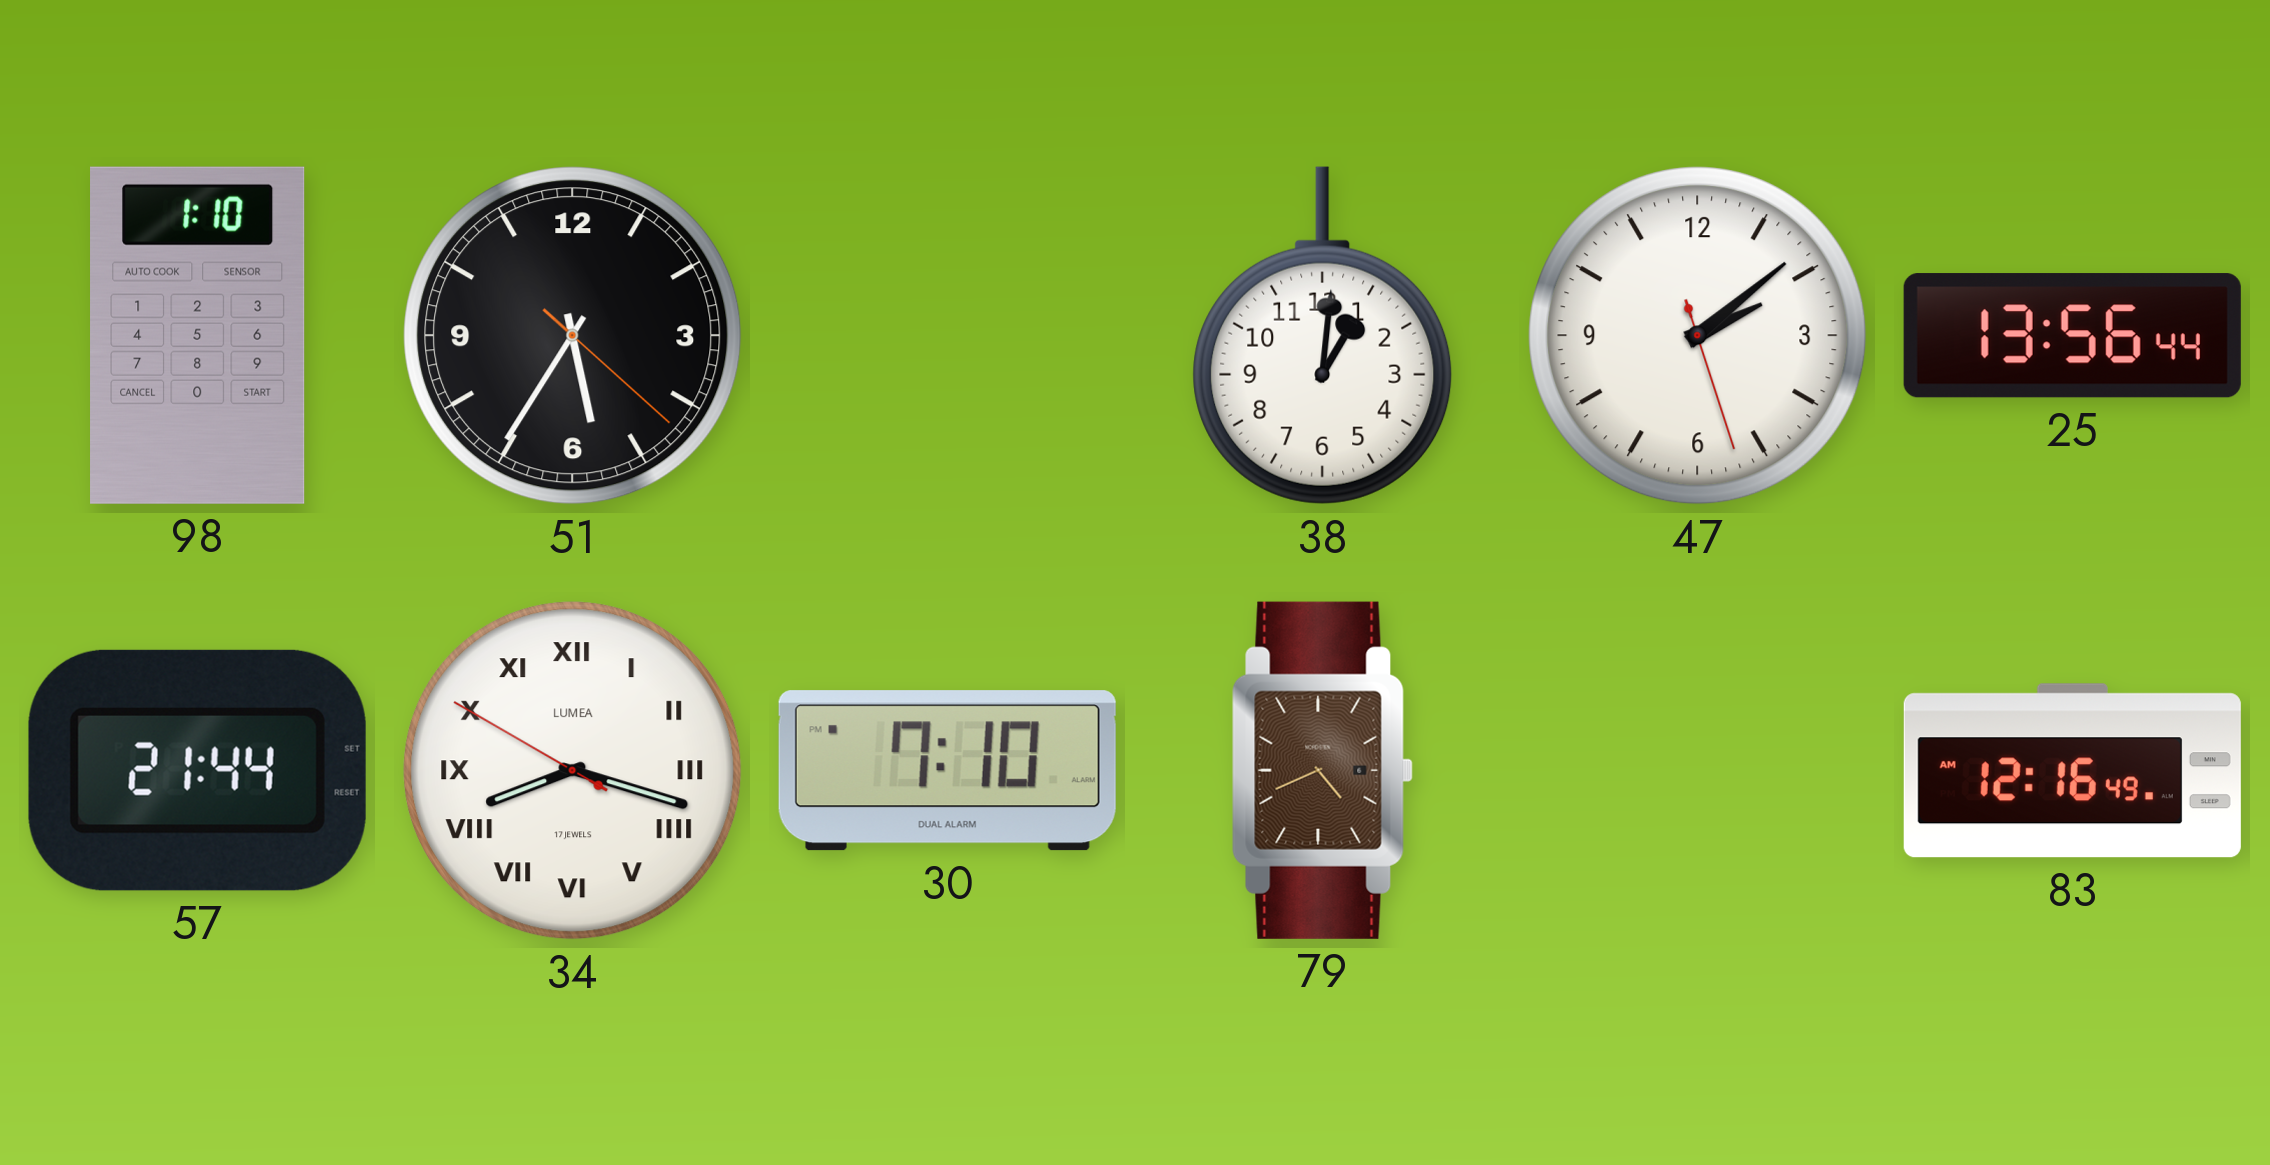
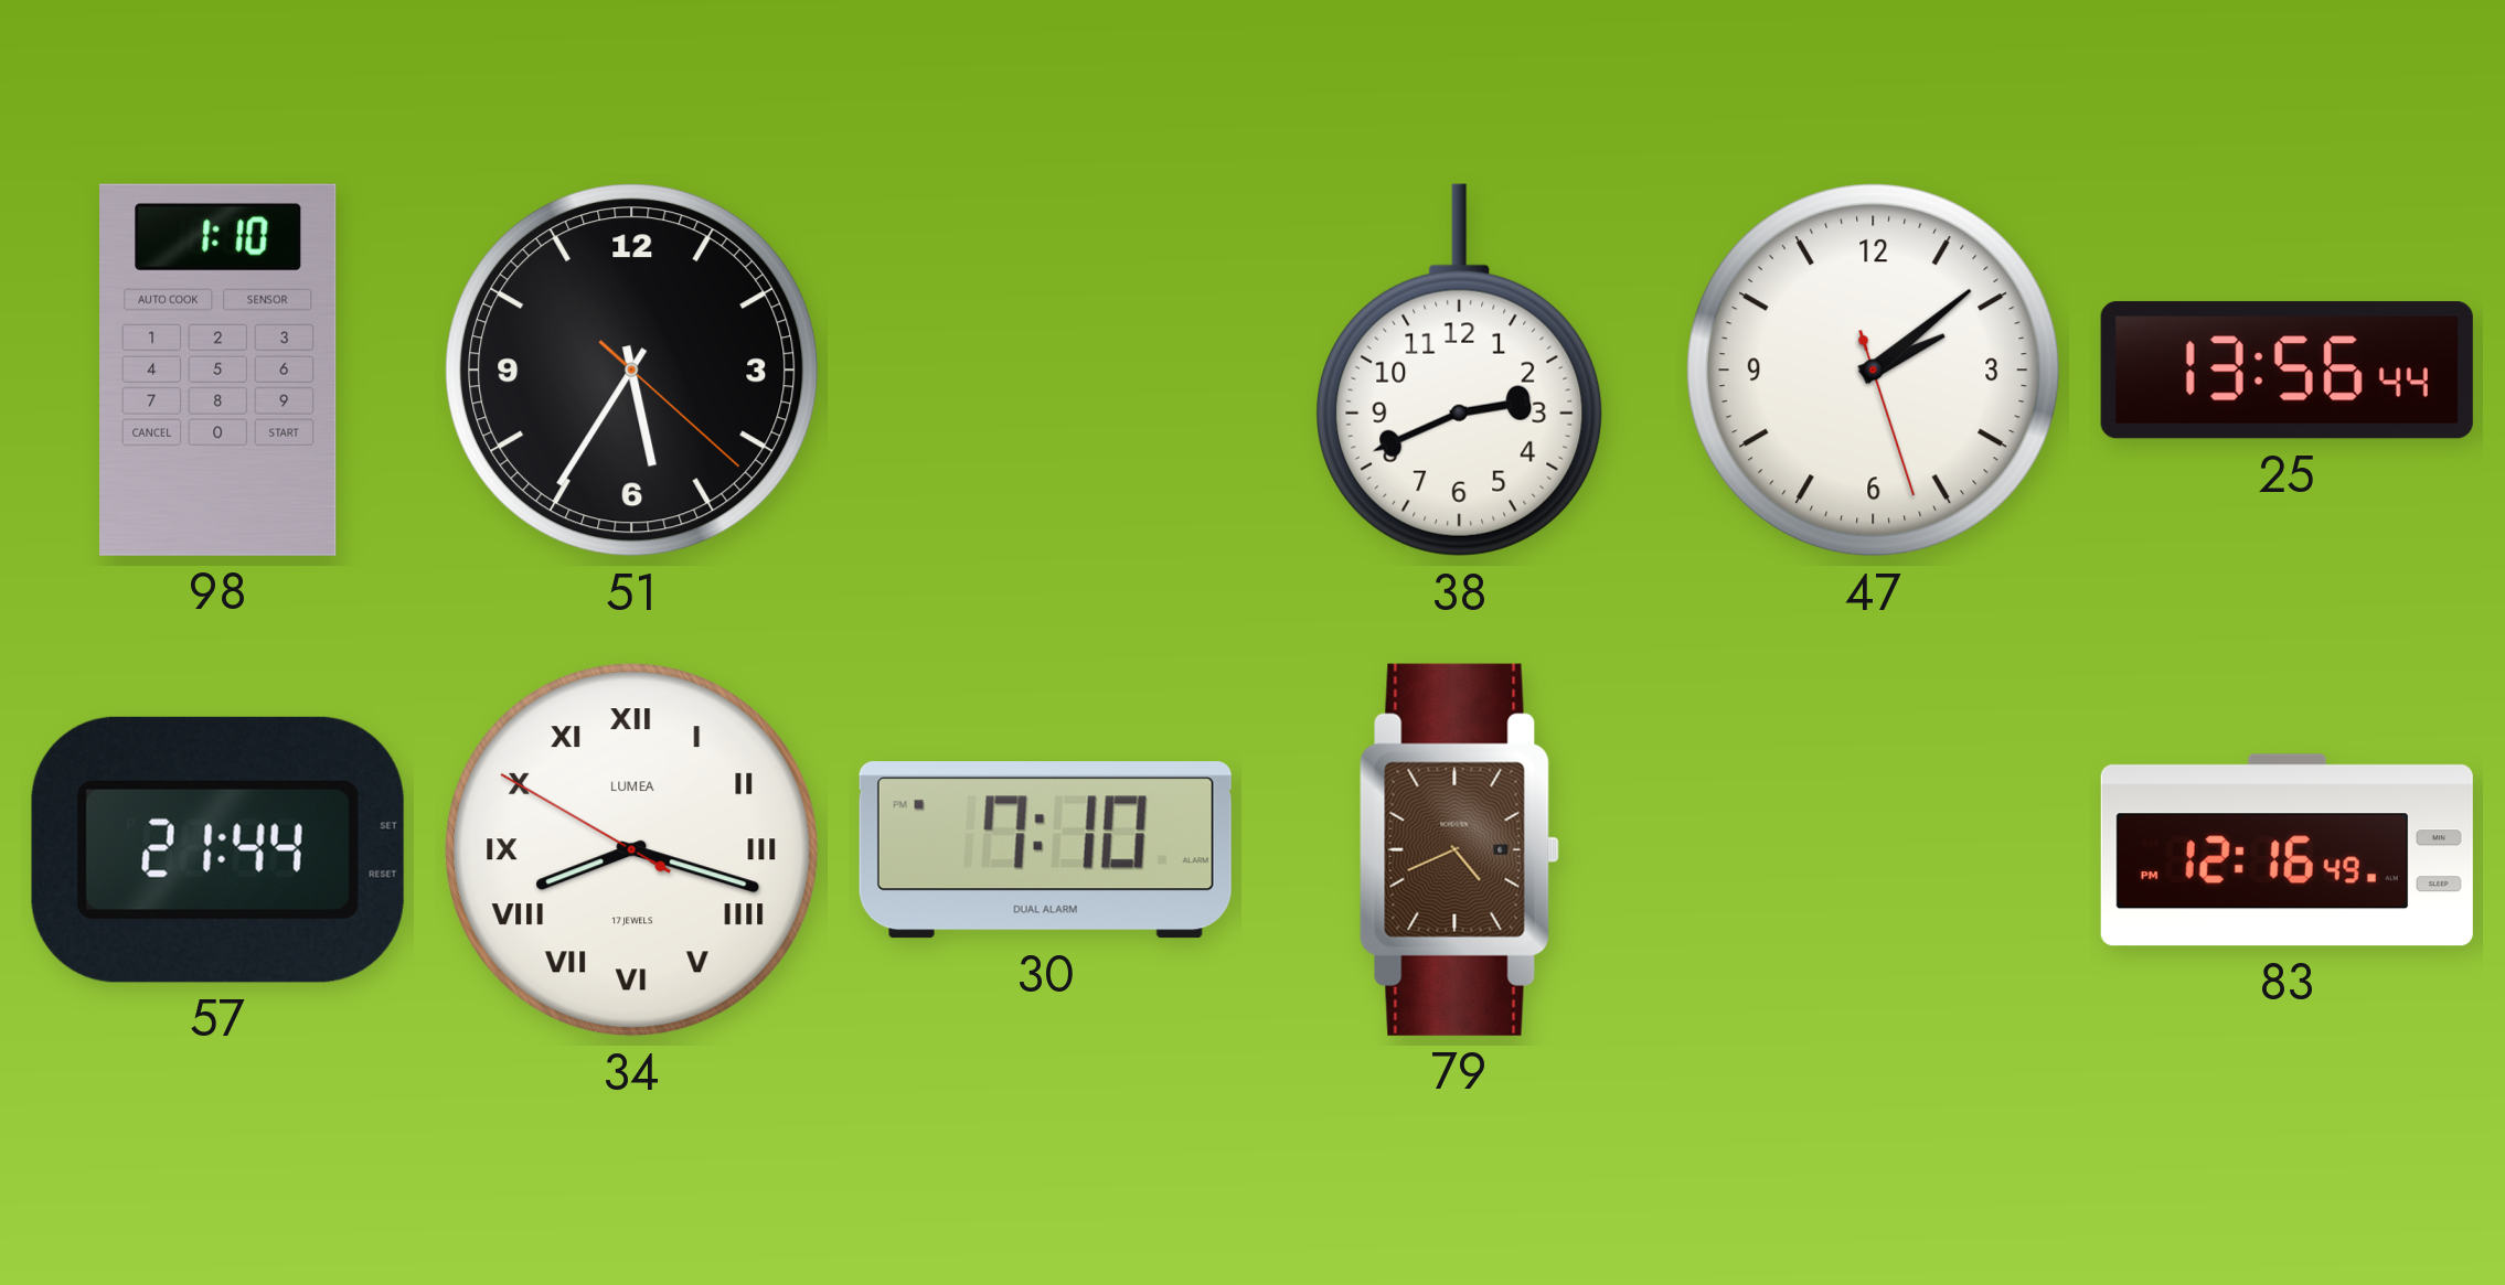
38: 1:01 -> 2:41
83: 12:16:49 AM -> 12:16:49 PM
